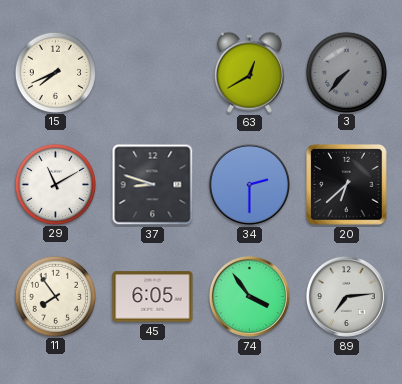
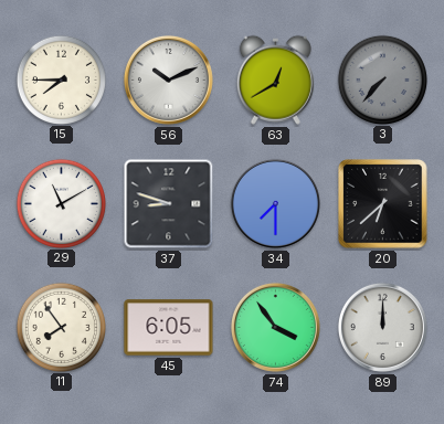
15: 7:41 -> 7:45
56: none -> 10:11
34: 2:30 -> 7:30
89: 7:14 -> 12:00
